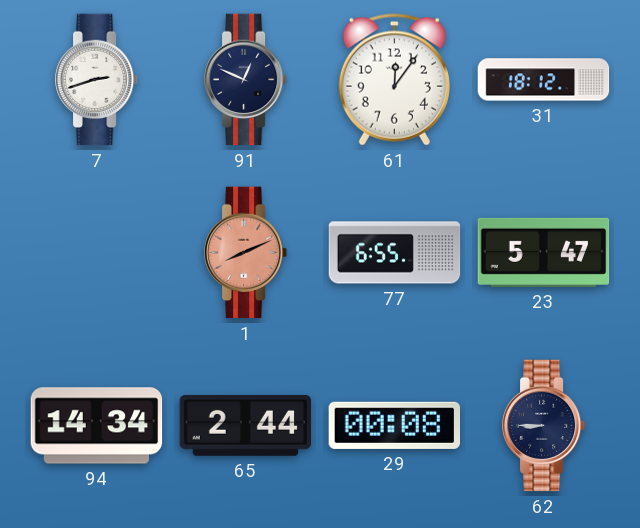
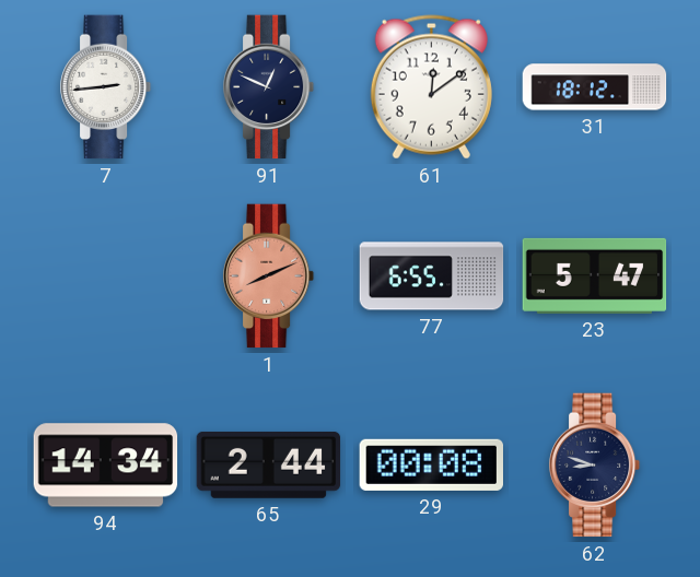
7: 2:42 -> 2:44
61: 12:06 -> 12:09
62: 8:45 -> 8:48
